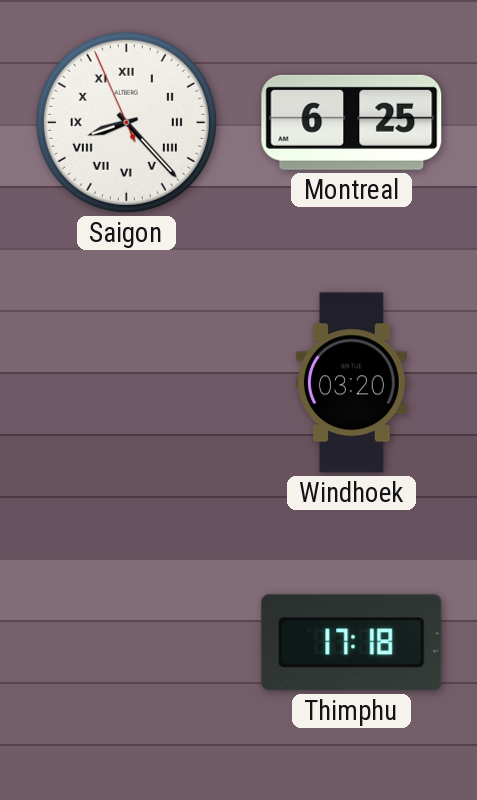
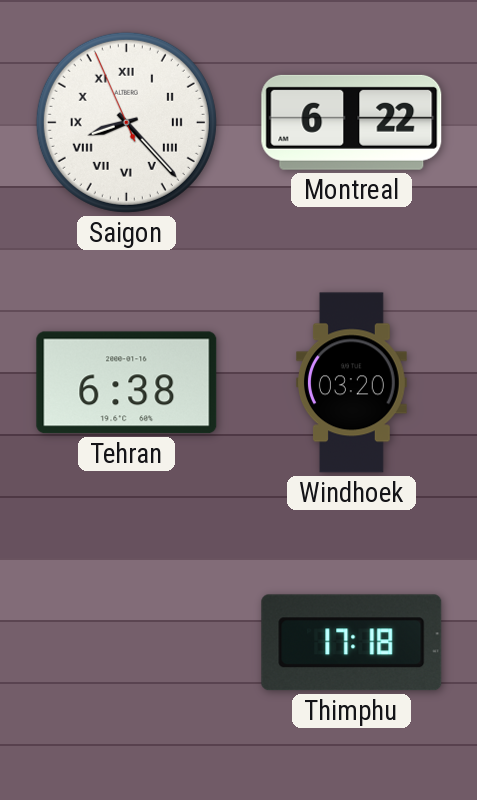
Montreal: 6:25 -> 6:22
Tehran: none -> 6:38
